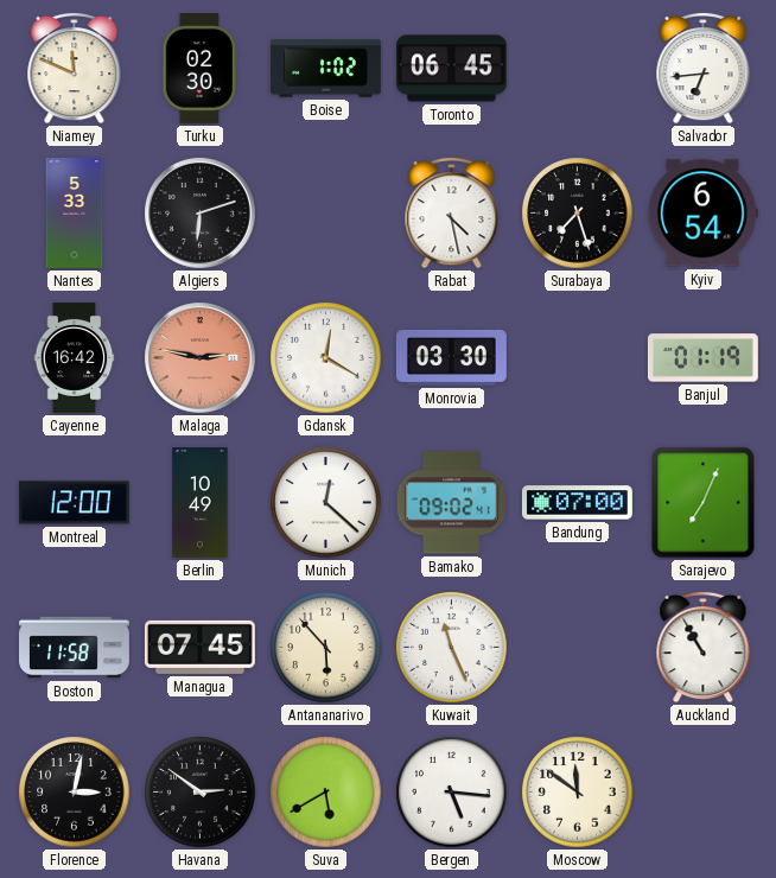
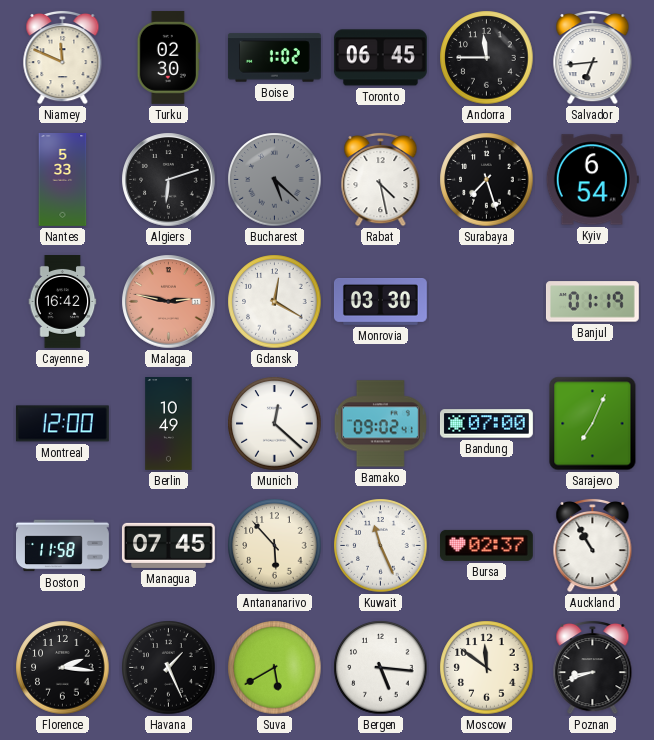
Andorra: none -> 11:45
Bucharest: none -> 5:22
Bursa: none -> 02:37
Florence: 3:02 -> 2:16
Havana: 2:51 -> 1:26
Poznan: none -> 8:42
